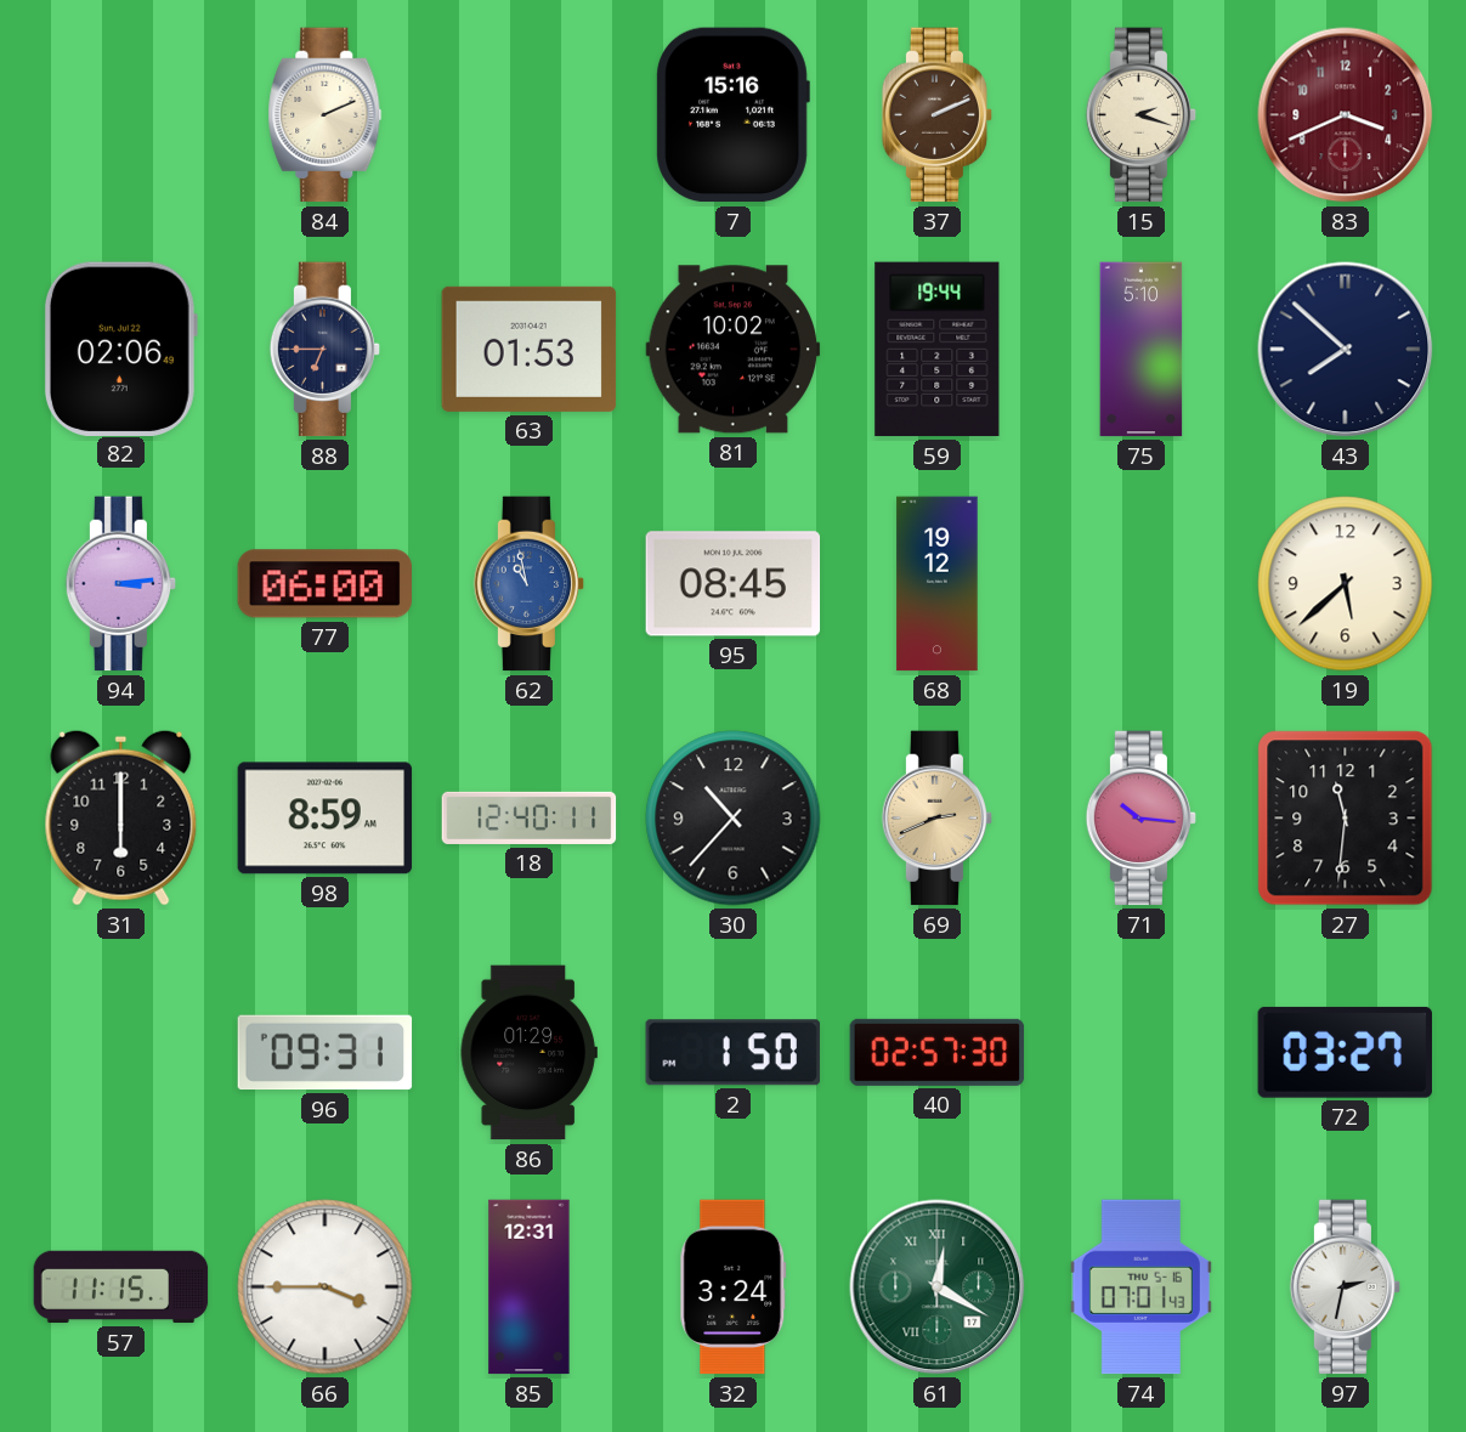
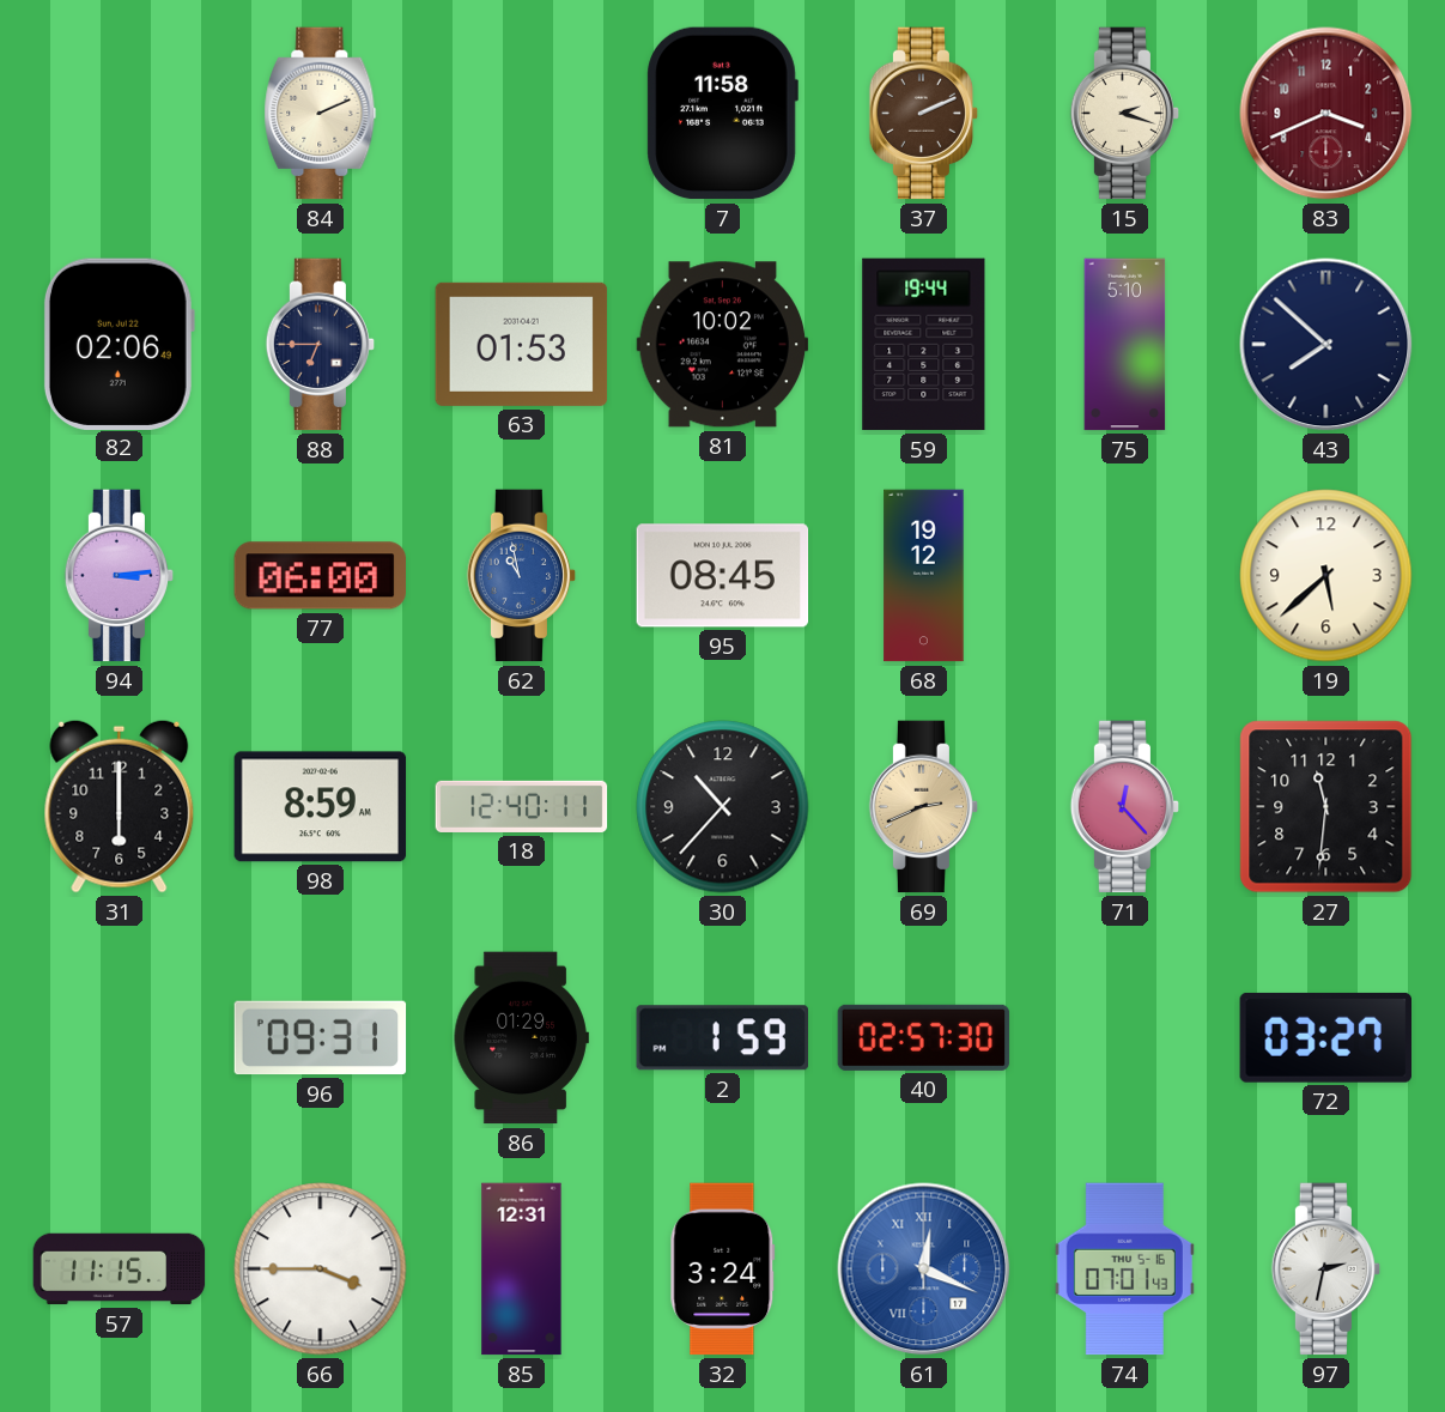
7: 15:16 -> 11:58
71: 10:16 -> 12:23
2: 1:50 -> 1:59
61: 12:20 -> 12:19
61 dial: green -> blue
